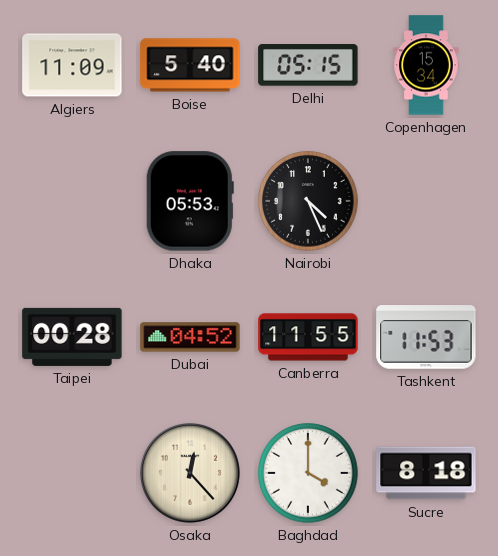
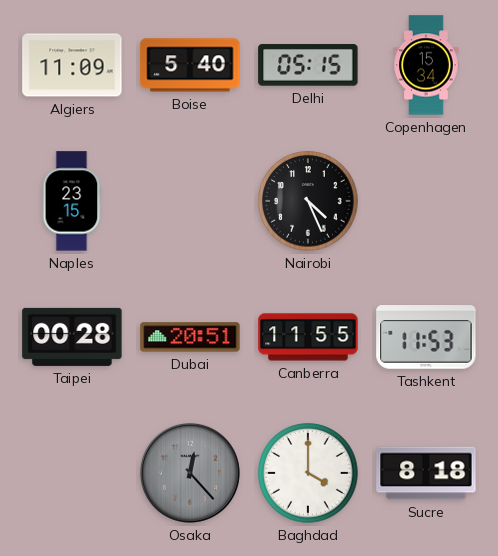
Naples: none -> 23:15
Dhaka: 05:53 -> none
Dubai: 04:52 -> 20:51
Osaka dial: cream -> grey
